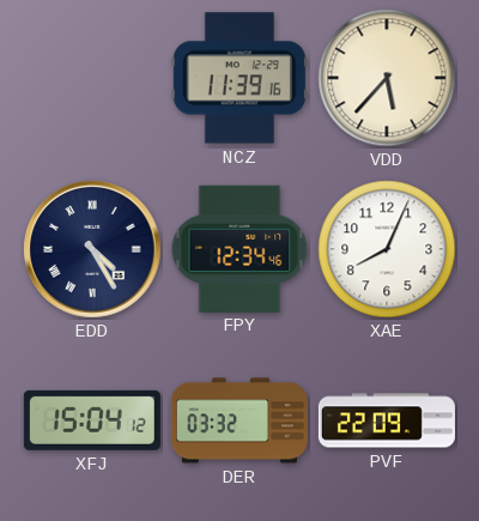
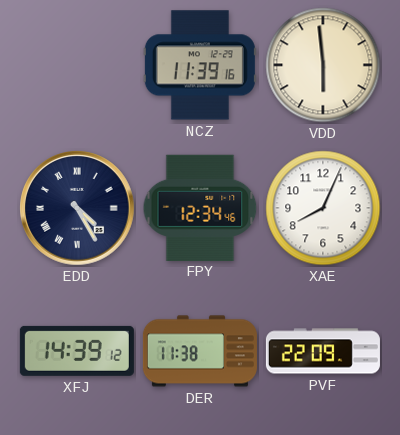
VDD: 5:37 -> 5:59
XFJ: 15:04 -> 14:39
DER: 03:32 -> 11:38
